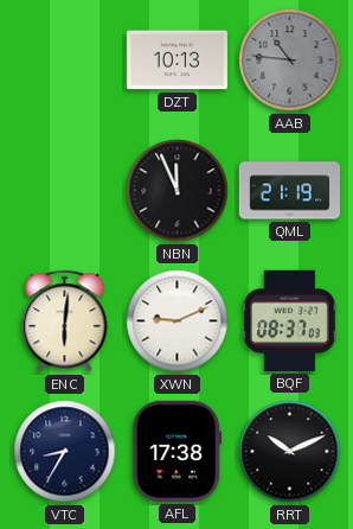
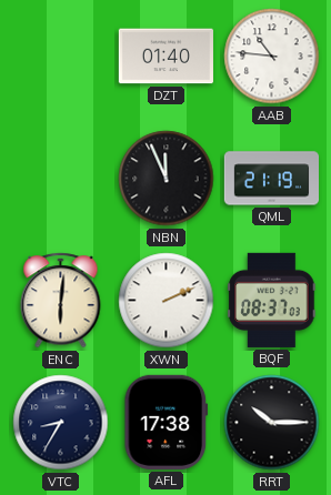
DZT: 10:13 -> 01:40
AAB dial: grey -> white
XWN: 9:11 -> 2:11
RRT: 10:11 -> 10:15
